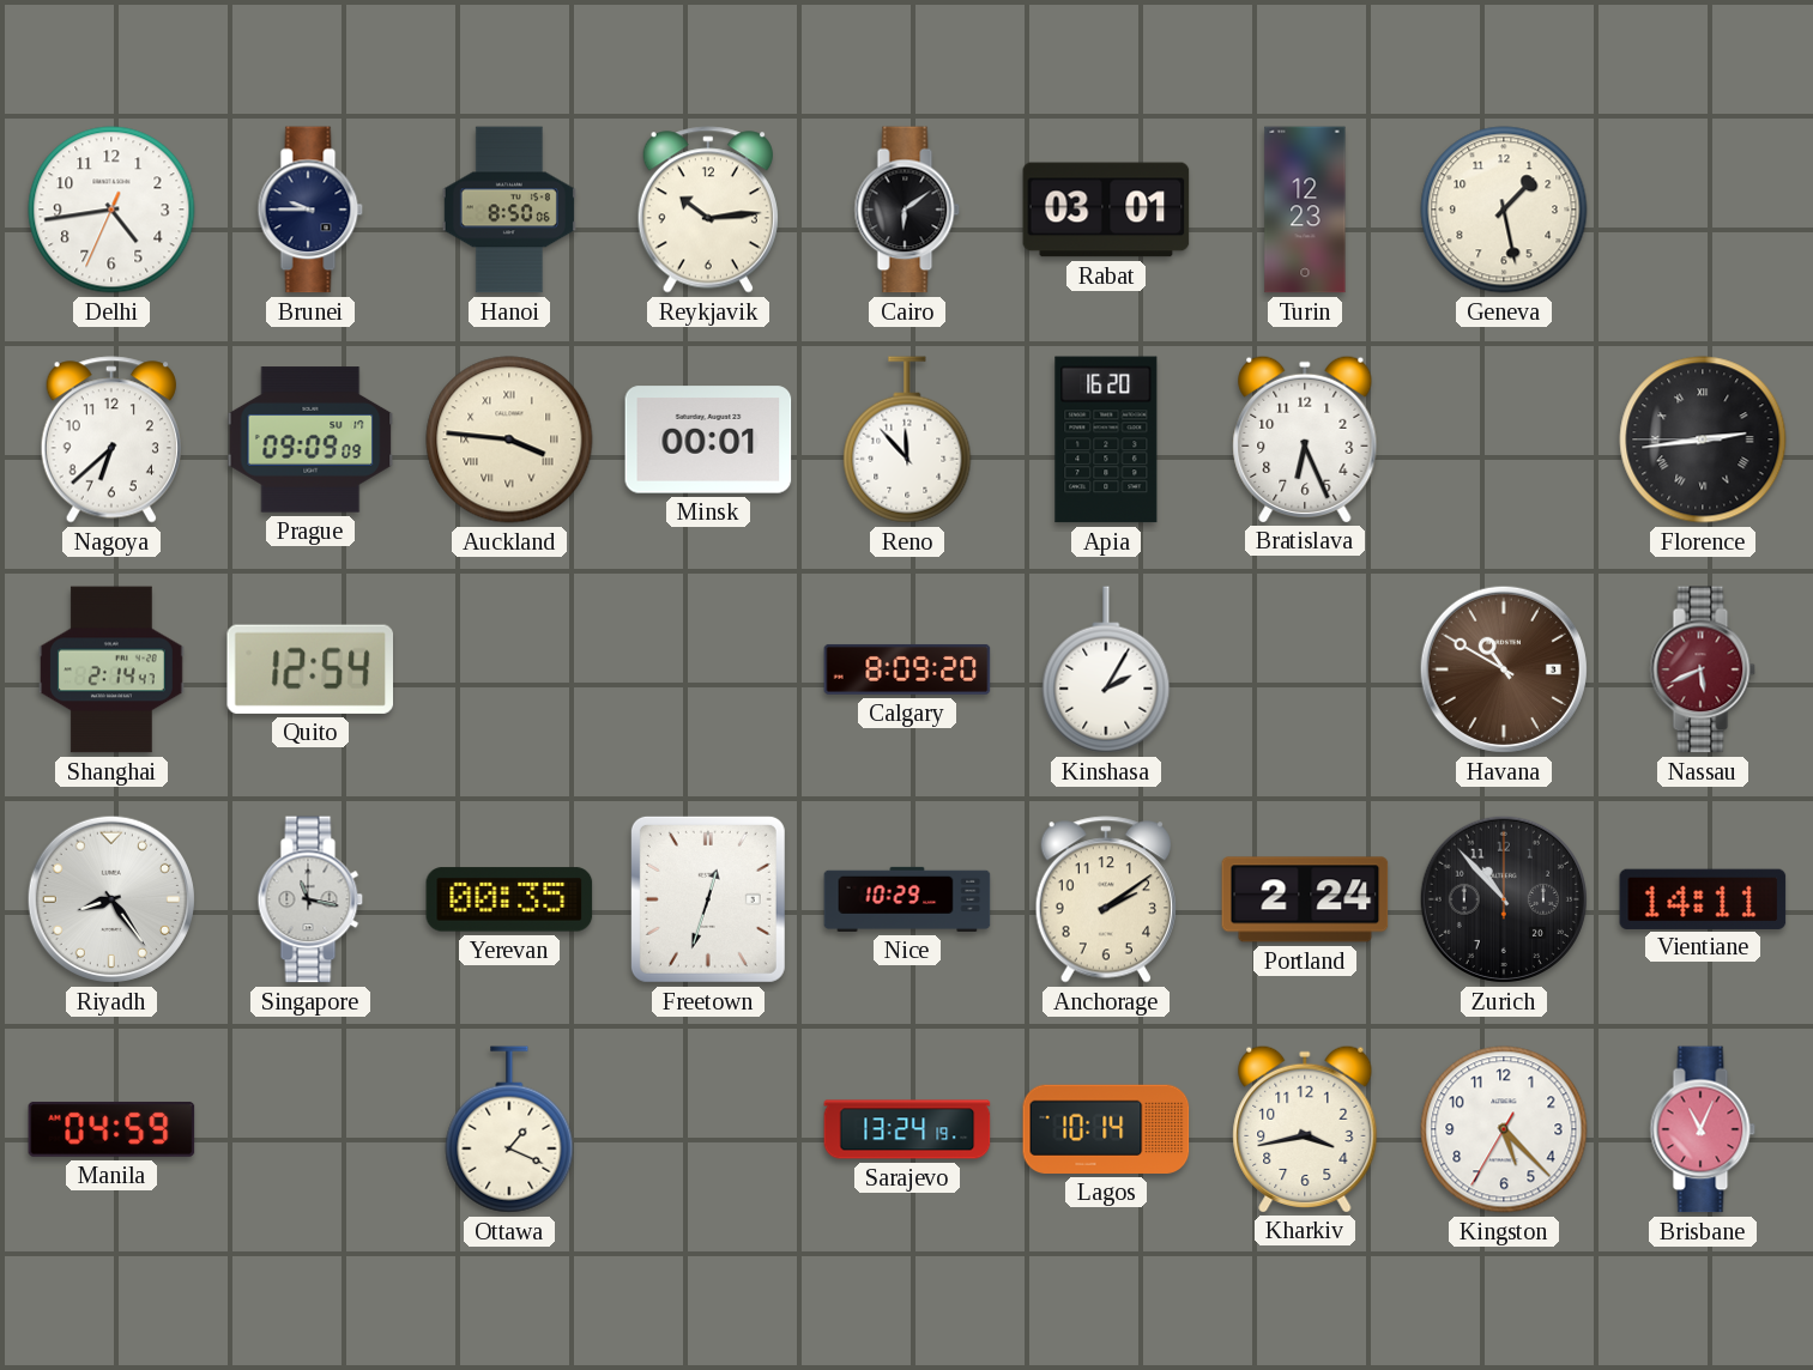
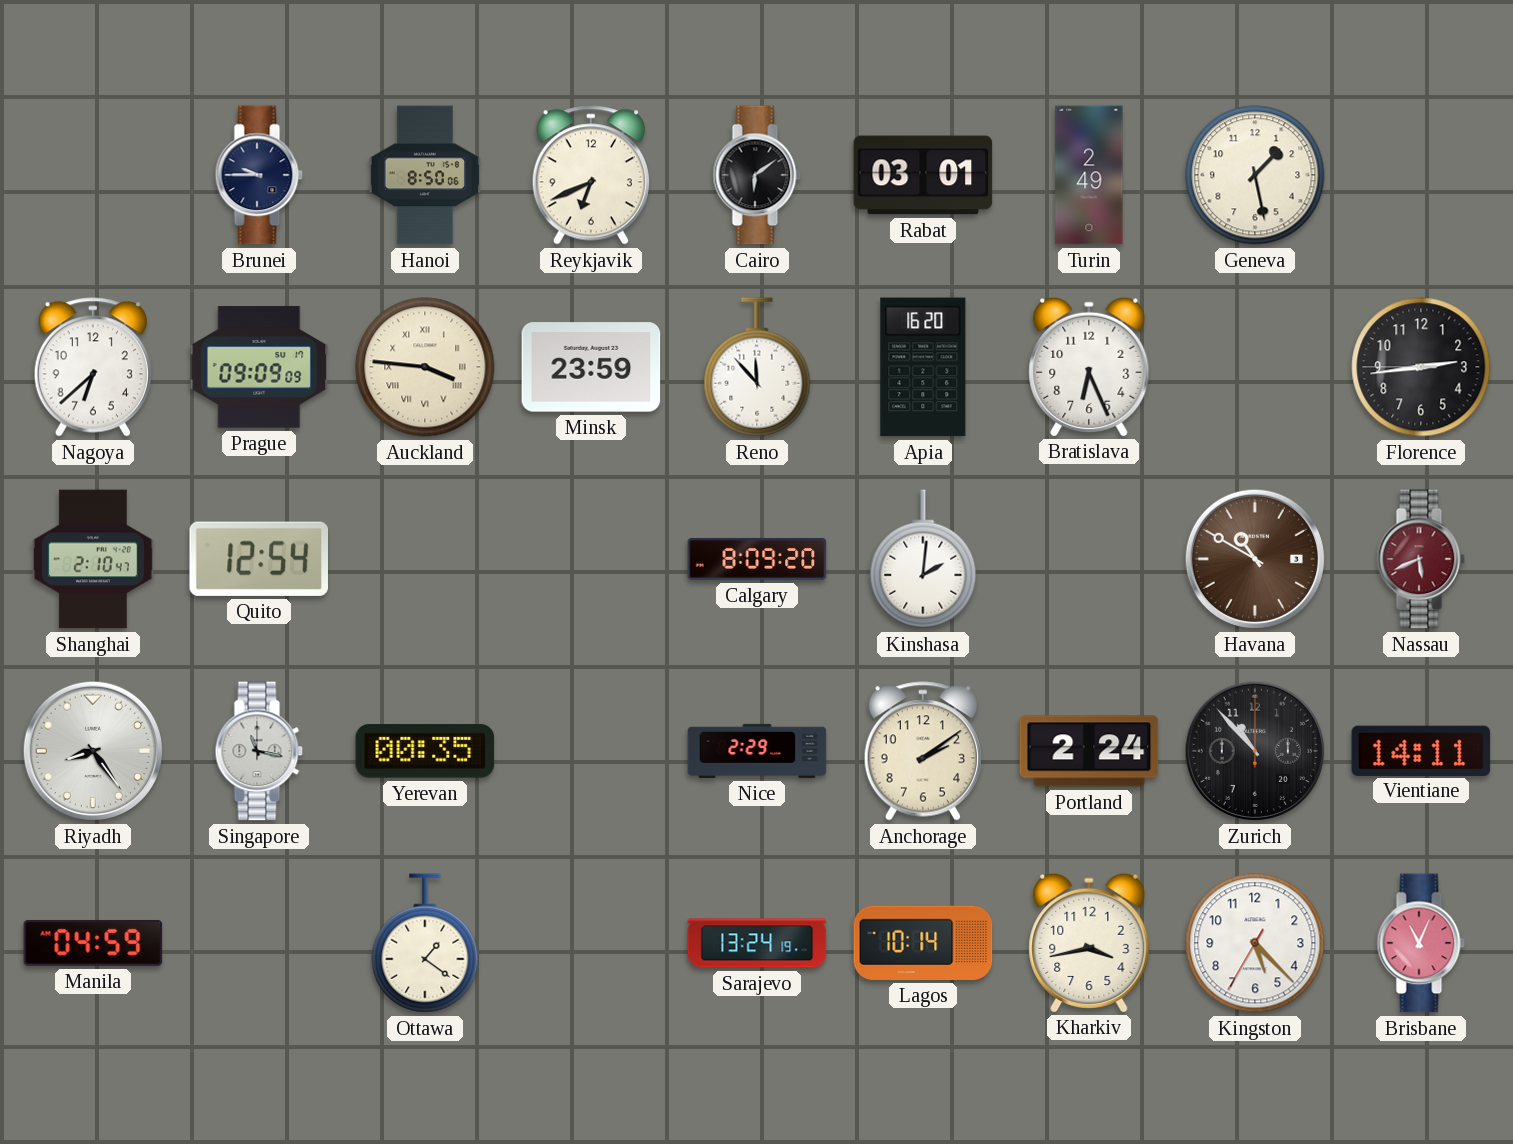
Delhi: 4:43 -> none
Reykjavik: 10:14 -> 6:41
Turin: 12:23 -> 2:49
Minsk: 00:01 -> 23:59
Florence numerals: Roman -> Arabic
Shanghai: 2:14 -> 2:10
Kinshasa: 2:05 -> 2:01
Freetown: 12:33 -> none
Nice: 10:29 -> 2:29
Ottawa: 1:19 -> 1:21
